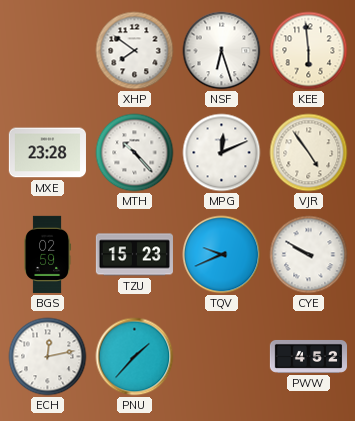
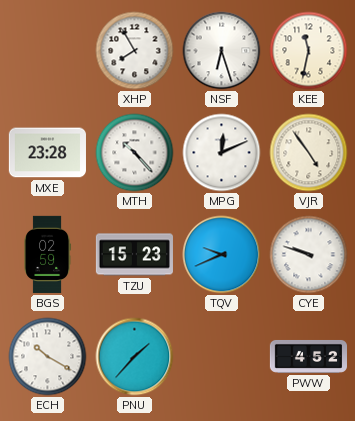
XHP: 7:51 -> 7:55
KEE: 5:59 -> 11:32
CYE: 9:50 -> 9:48
ECH: 12:13 -> 10:20
